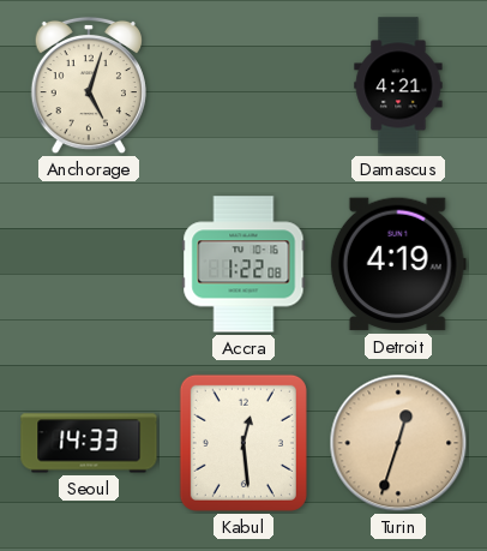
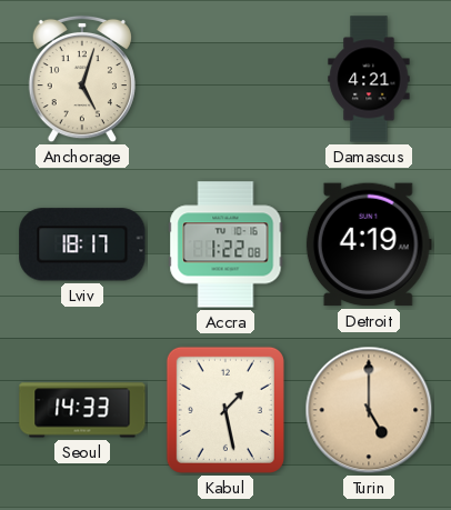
Lviv: none -> 18:17
Kabul: 12:29 -> 1:28
Turin: 12:33 -> 5:00
